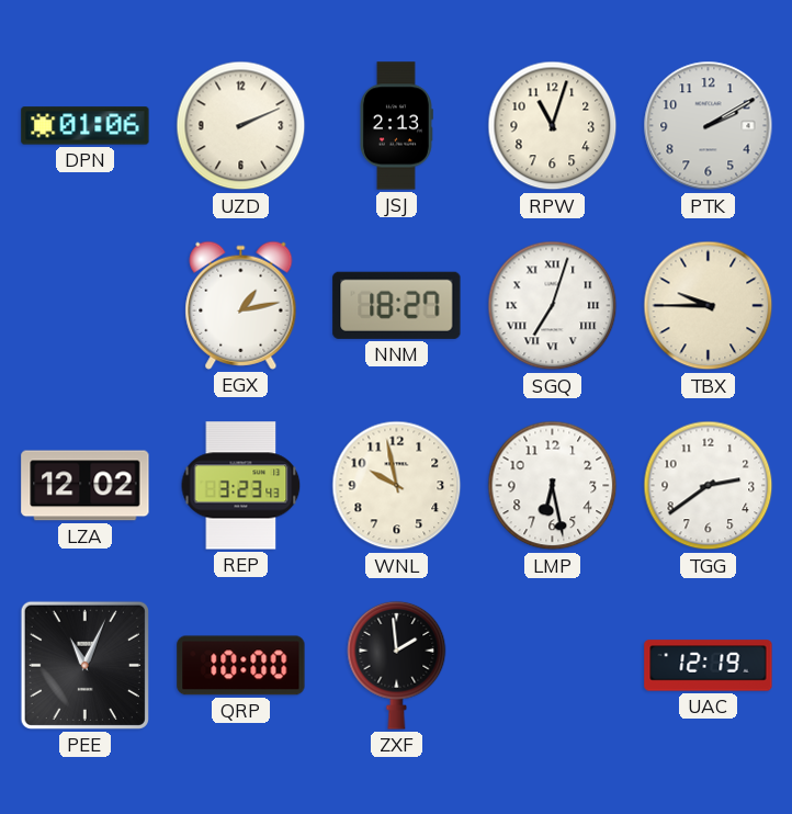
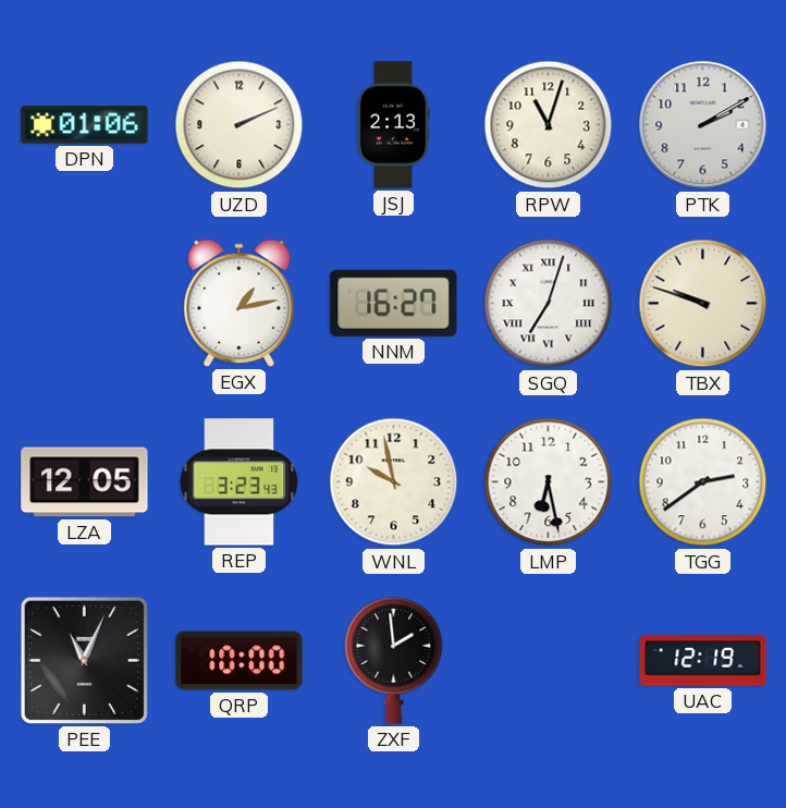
NNM: 18:27 -> 16:27
TBX: 9:45 -> 9:48
LZA: 12:02 -> 12:05
